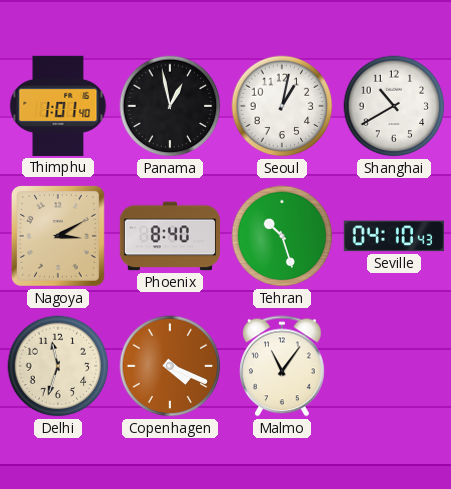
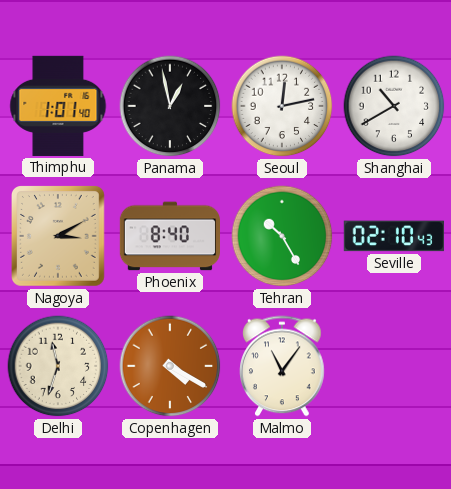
Seoul: 1:02 -> 12:13
Tehran: 10:27 -> 10:25
Seville: 04:10 -> 02:10
Copenhagen: 4:19 -> 4:20
